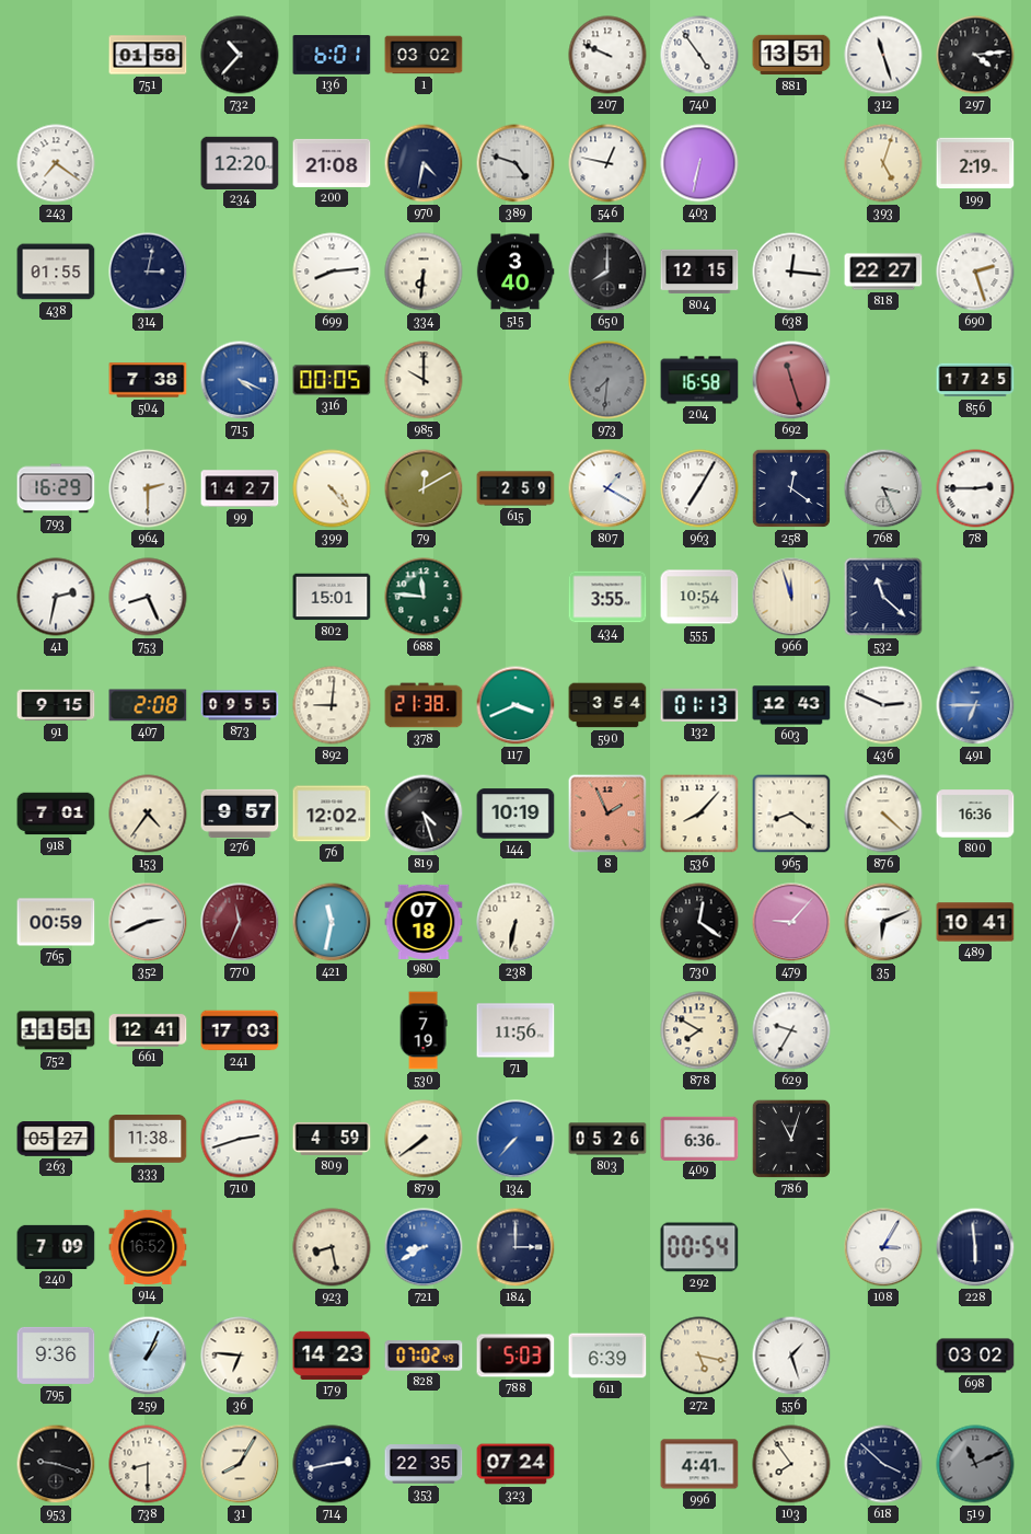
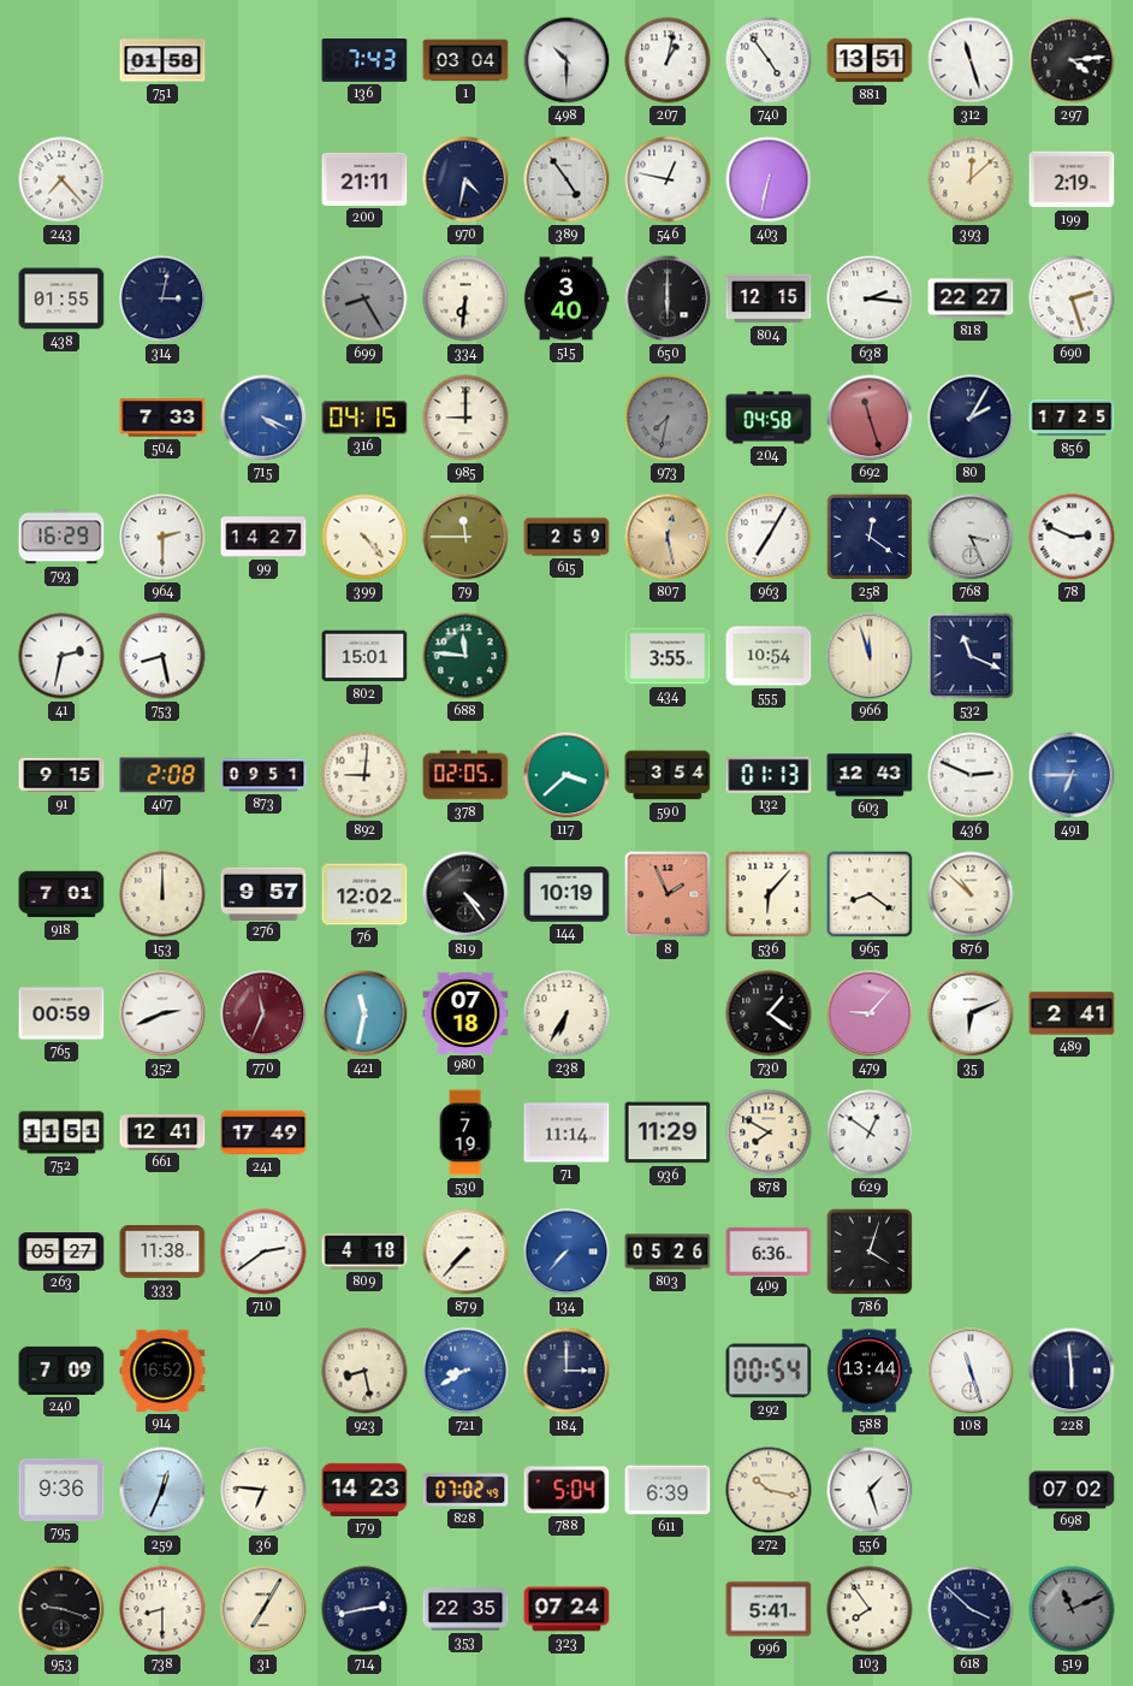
732: 10:37 -> none
136: 6:01 -> 7:43
1: 03:02 -> 03:04
498: none -> 10:30
207: 9:49 -> 1:02
243: 7:21 -> 7:23
234: 12:20 -> none
200: 21:08 -> 21:11
389: 4:48 -> 4:54
393: 5:03 -> 12:08
699: 8:14 -> 8:25
699 dial: white -> grey
650: 8:00 -> 6:00
638: 12:16 -> 2:16
504: 7:38 -> 7:33
316: 00:05 -> 04:15
985: 10:00 -> 9:00
973: 7:31 -> 7:32
204: 16:58 -> 04:58
80: none -> 2:05
79: 12:10 -> 11:45
807: 1:20 -> 12:28
807 dial: white -> champagne
78: 2:45 -> 2:49
753: 8:26 -> 8:28
532: 11:22 -> 11:19
873: 09:55 -> 09:51
378: 21:38 -> 02:05
117: 3:41 -> 3:38
153: 4:36 -> 12:00
819: 4:27 -> 4:24
536: 8:07 -> 6:07
876: 4:22 -> 10:52
800: 16:36 -> none
238: 6:32 -> 6:35
730: 12:21 -> 1:21
489: 10:41 -> 2:41
241: 17:03 -> 17:49
71: 11:56 -> 11:14
936: none -> 11:29
629: 9:35 -> 12:51
710: 2:42 -> 2:39
809: 4:59 -> 4:18
879: 7:39 -> 7:37
786: 11:03 -> 4:03
588: none -> 13:44
108: 3:05 -> 11:27
259: 1:04 -> 12:34
788: 5:03 -> 5:04
272: 5:17 -> 10:17
698: 03:02 -> 07:02
31: 8:05 -> 7:05
996: 4:41 -> 5:41
